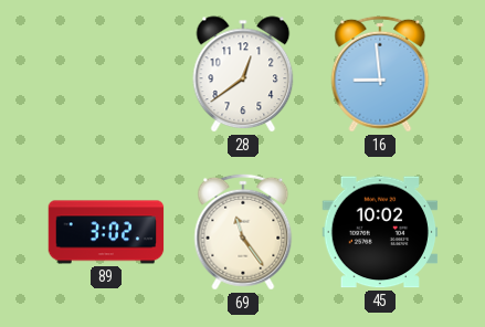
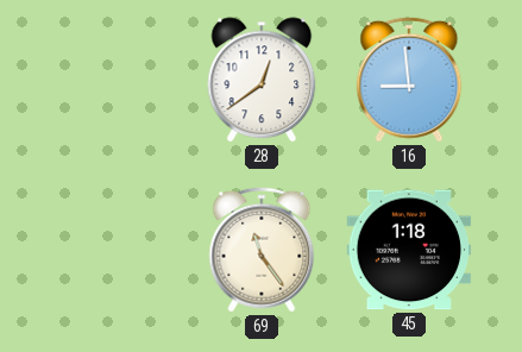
89: 3:02 -> none
45: 10:02 -> 1:18
